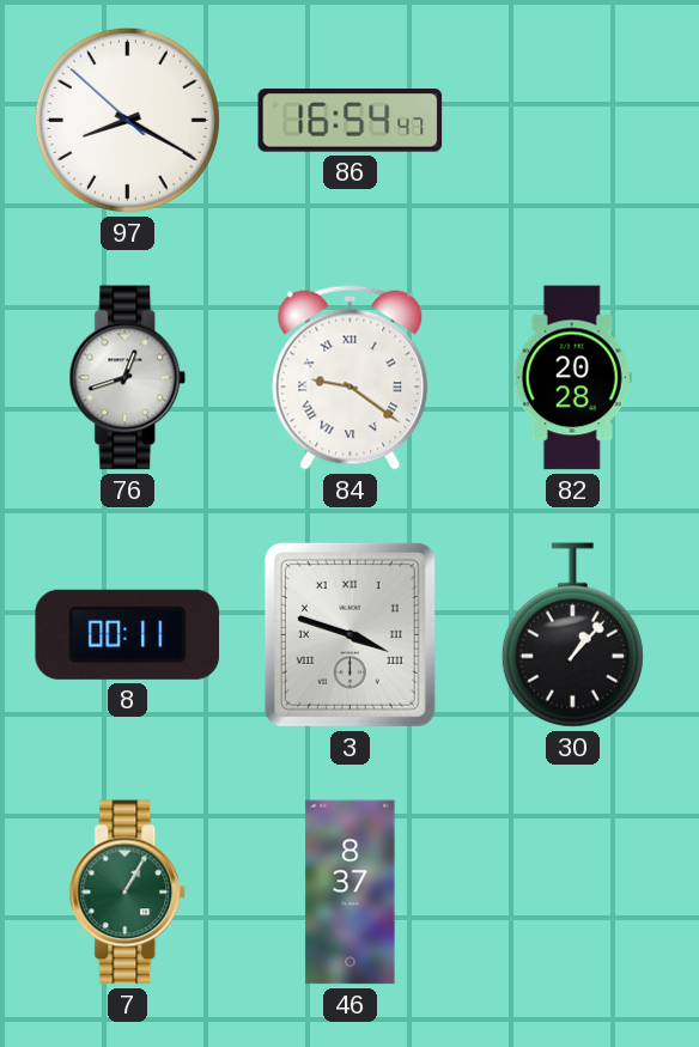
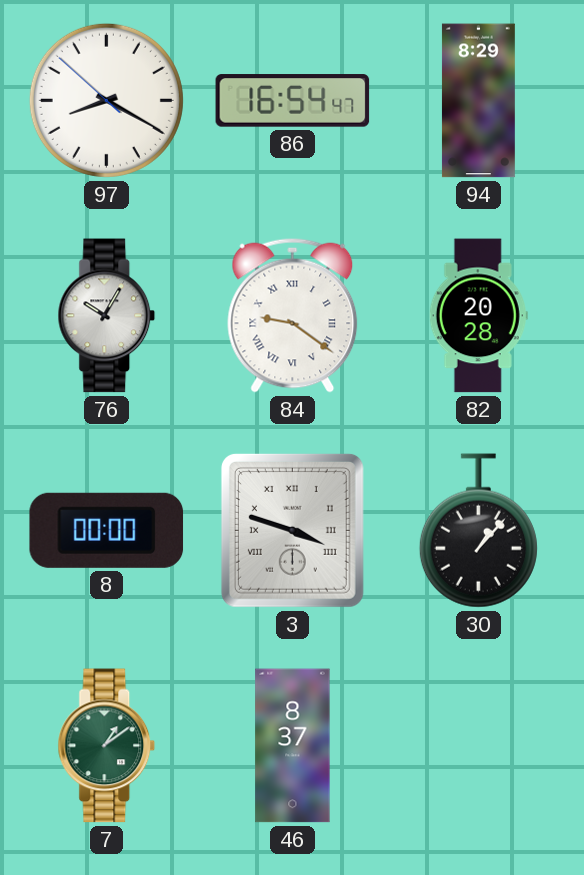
94: none -> 8:29
76: 12:42 -> 10:05
8: 00:11 -> 00:00
7: 1:05 -> 1:09
